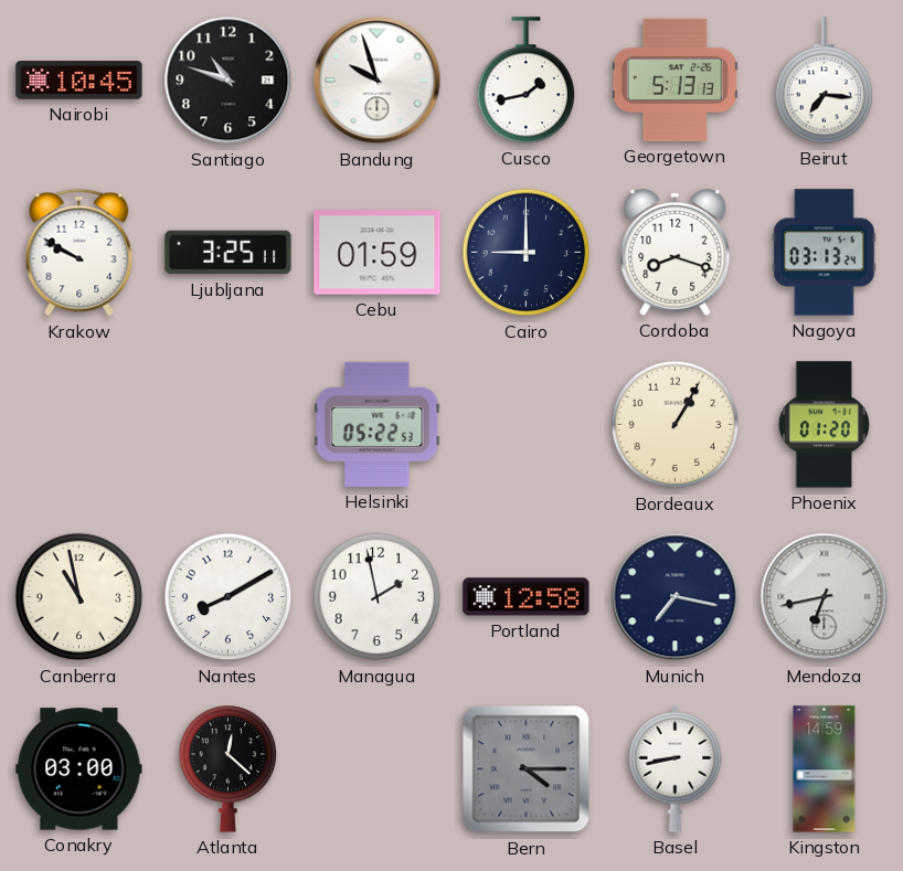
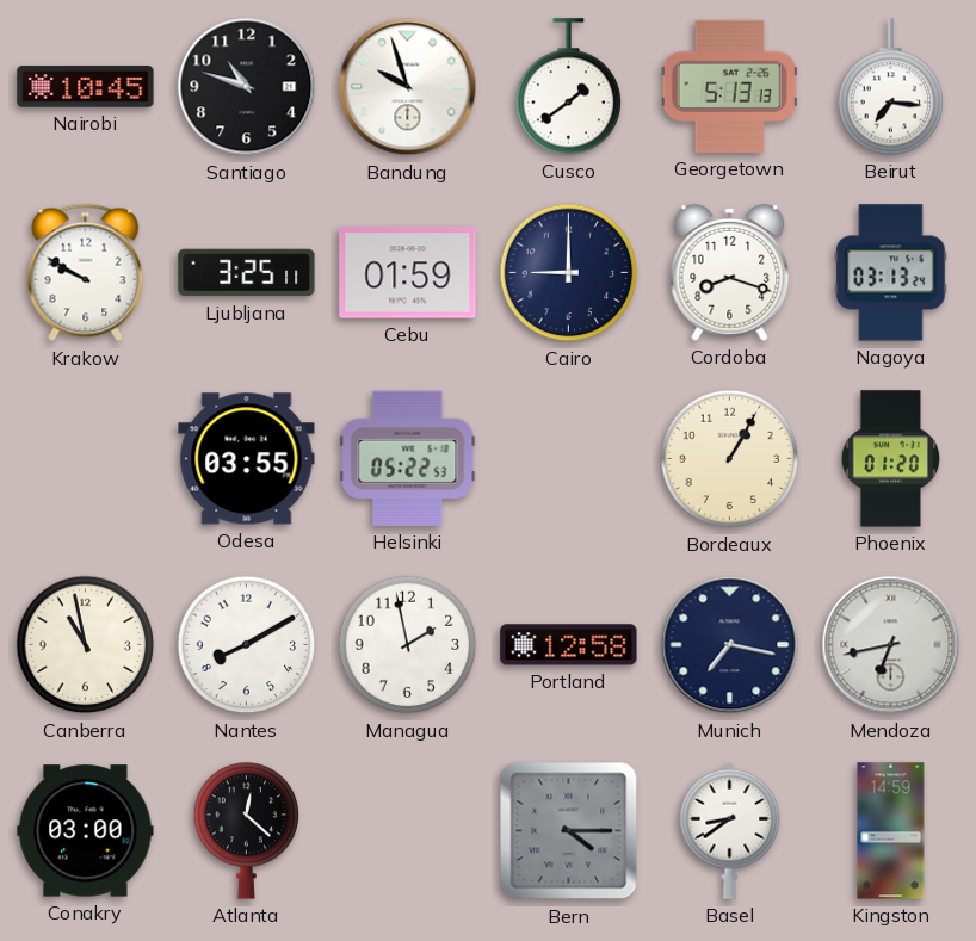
Cusco: 1:43 -> 1:39
Odesa: none -> 03:55
Basel: 8:43 -> 8:39
